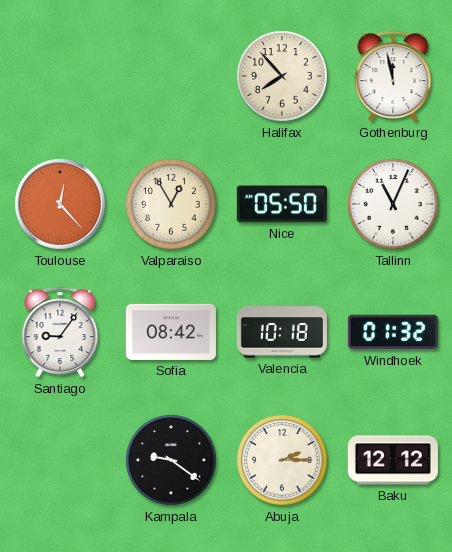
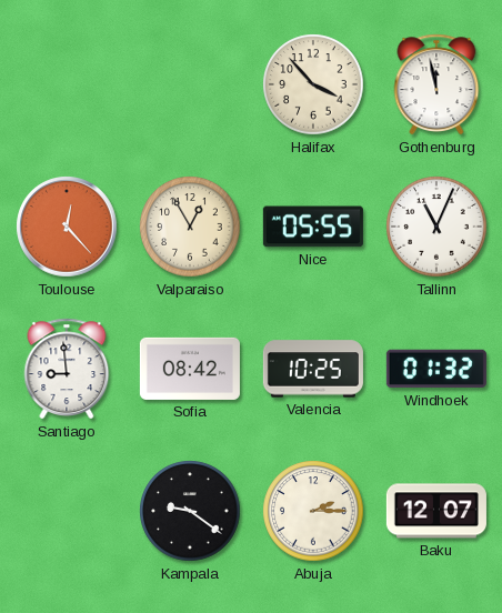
Halifax: 7:53 -> 3:53
Nice: 05:50 -> 05:55
Santiago: 9:06 -> 8:59
Valencia: 10:18 -> 10:25
Baku: 12:12 -> 12:07
